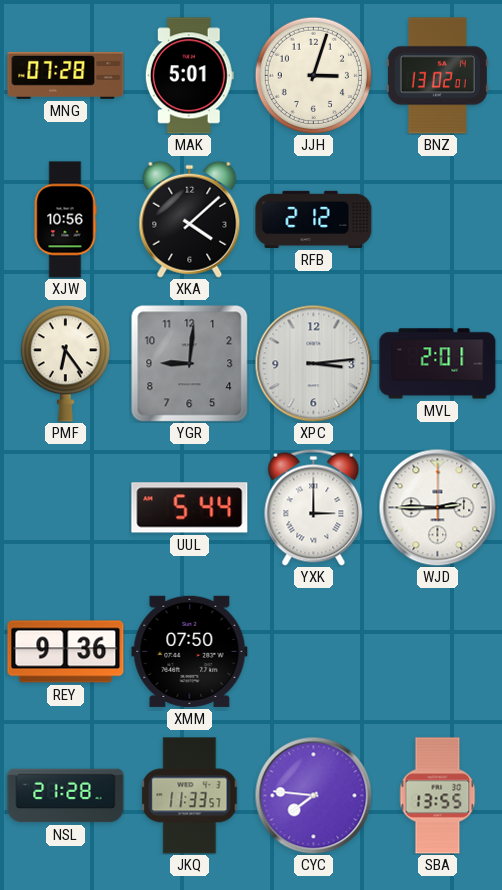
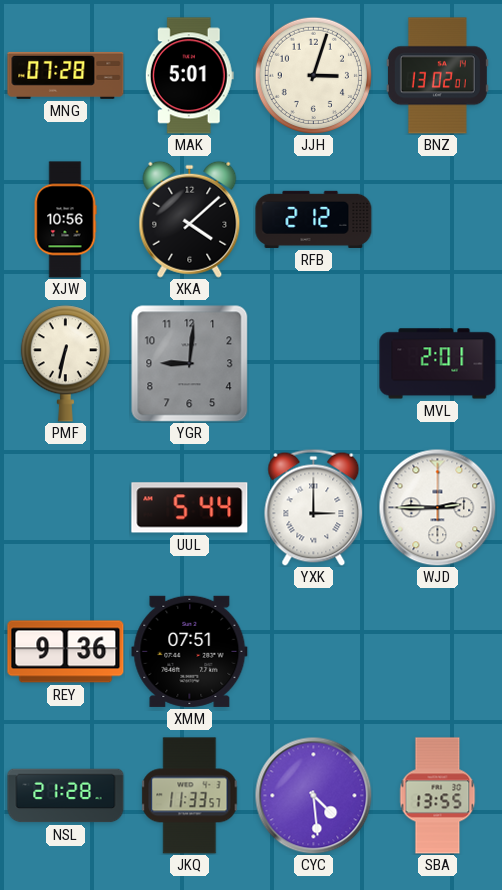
PMF: 6:24 -> 6:32
XPC: 3:14 -> none
XMM: 07:50 -> 07:51
CYC: 7:46 -> 4:29
